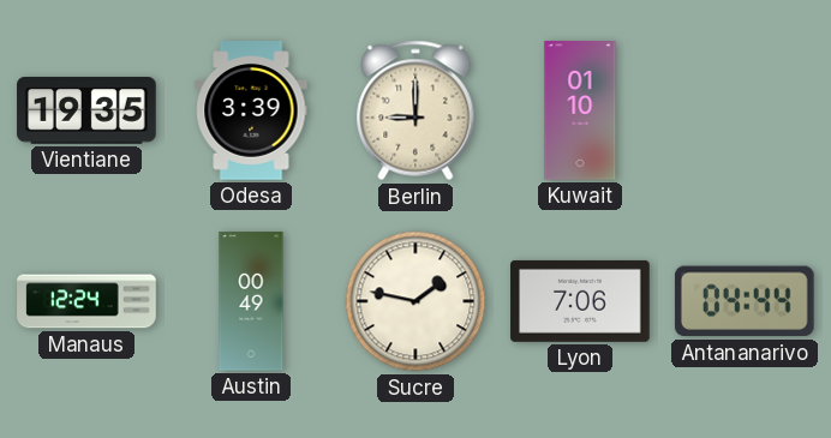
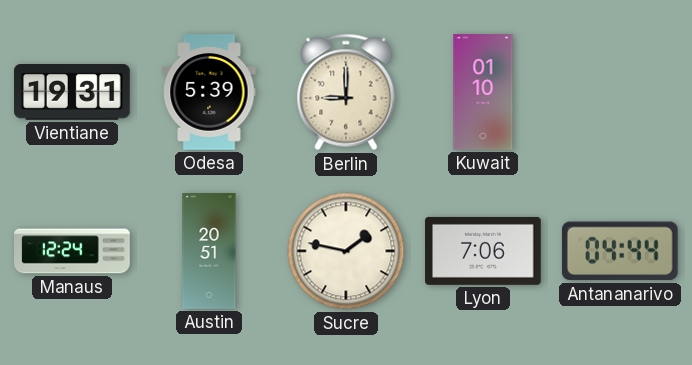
Vientiane: 19:35 -> 19:31
Odesa: 3:39 -> 5:39
Austin: 00:49 -> 20:51
